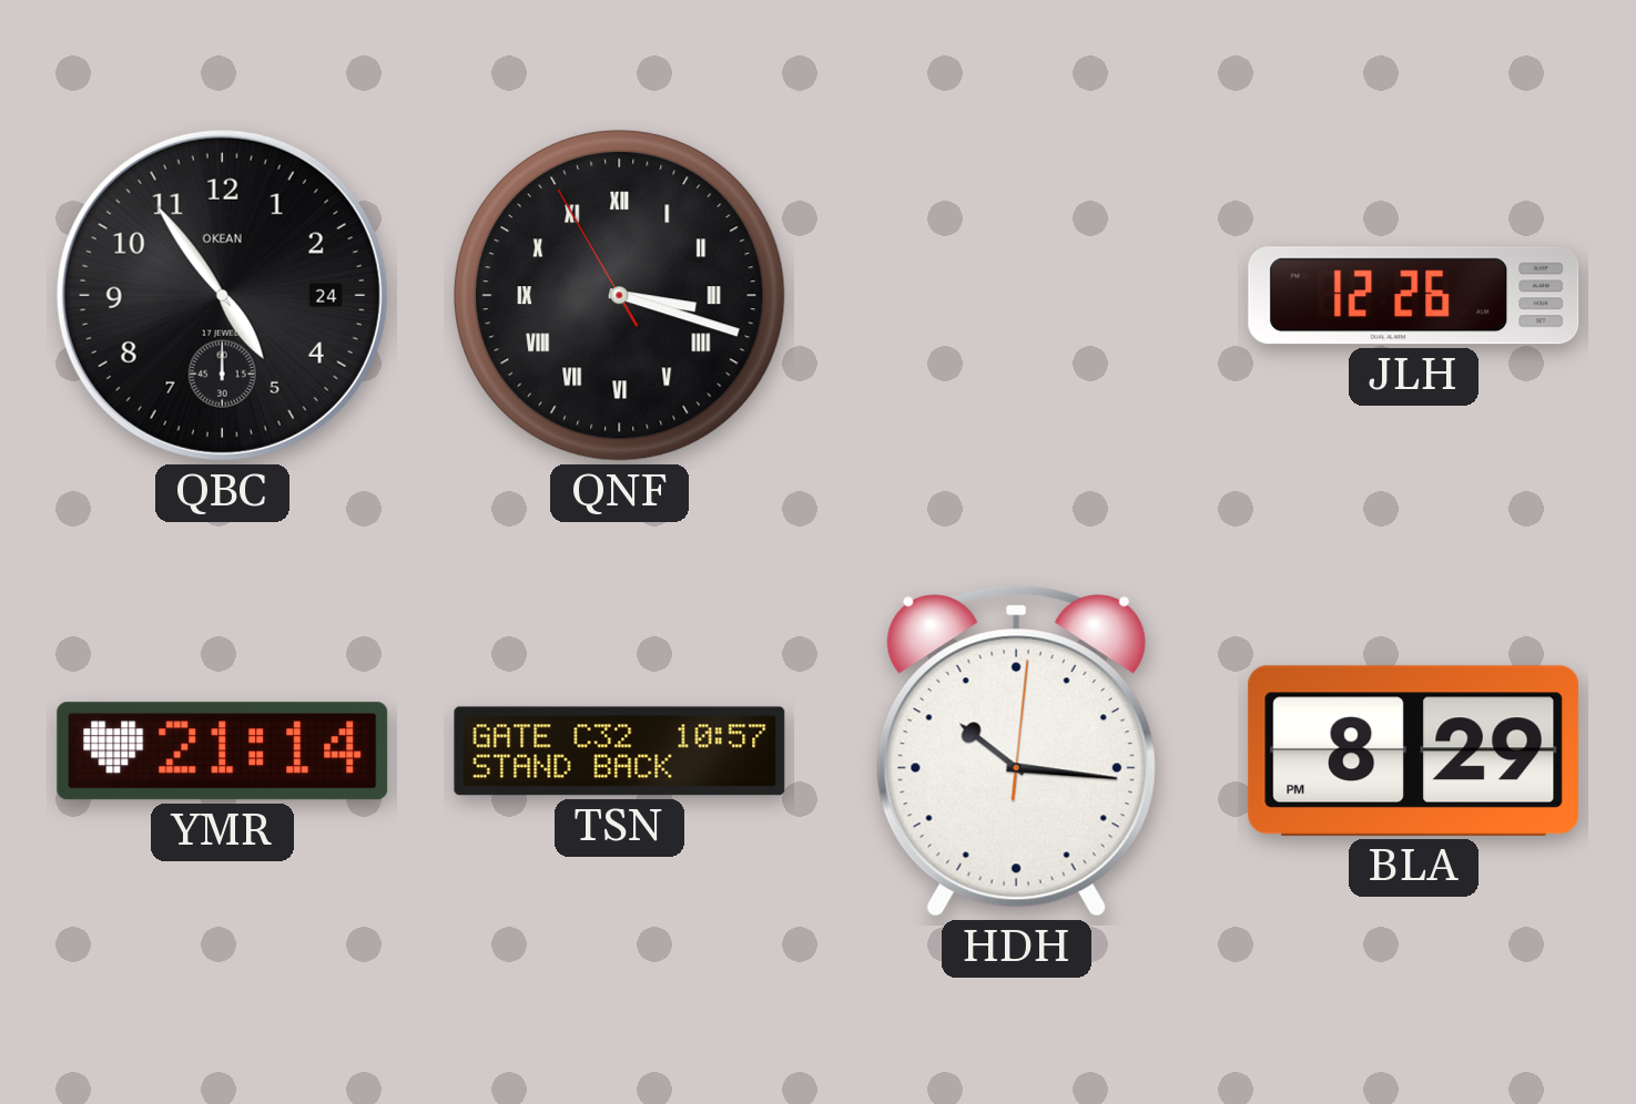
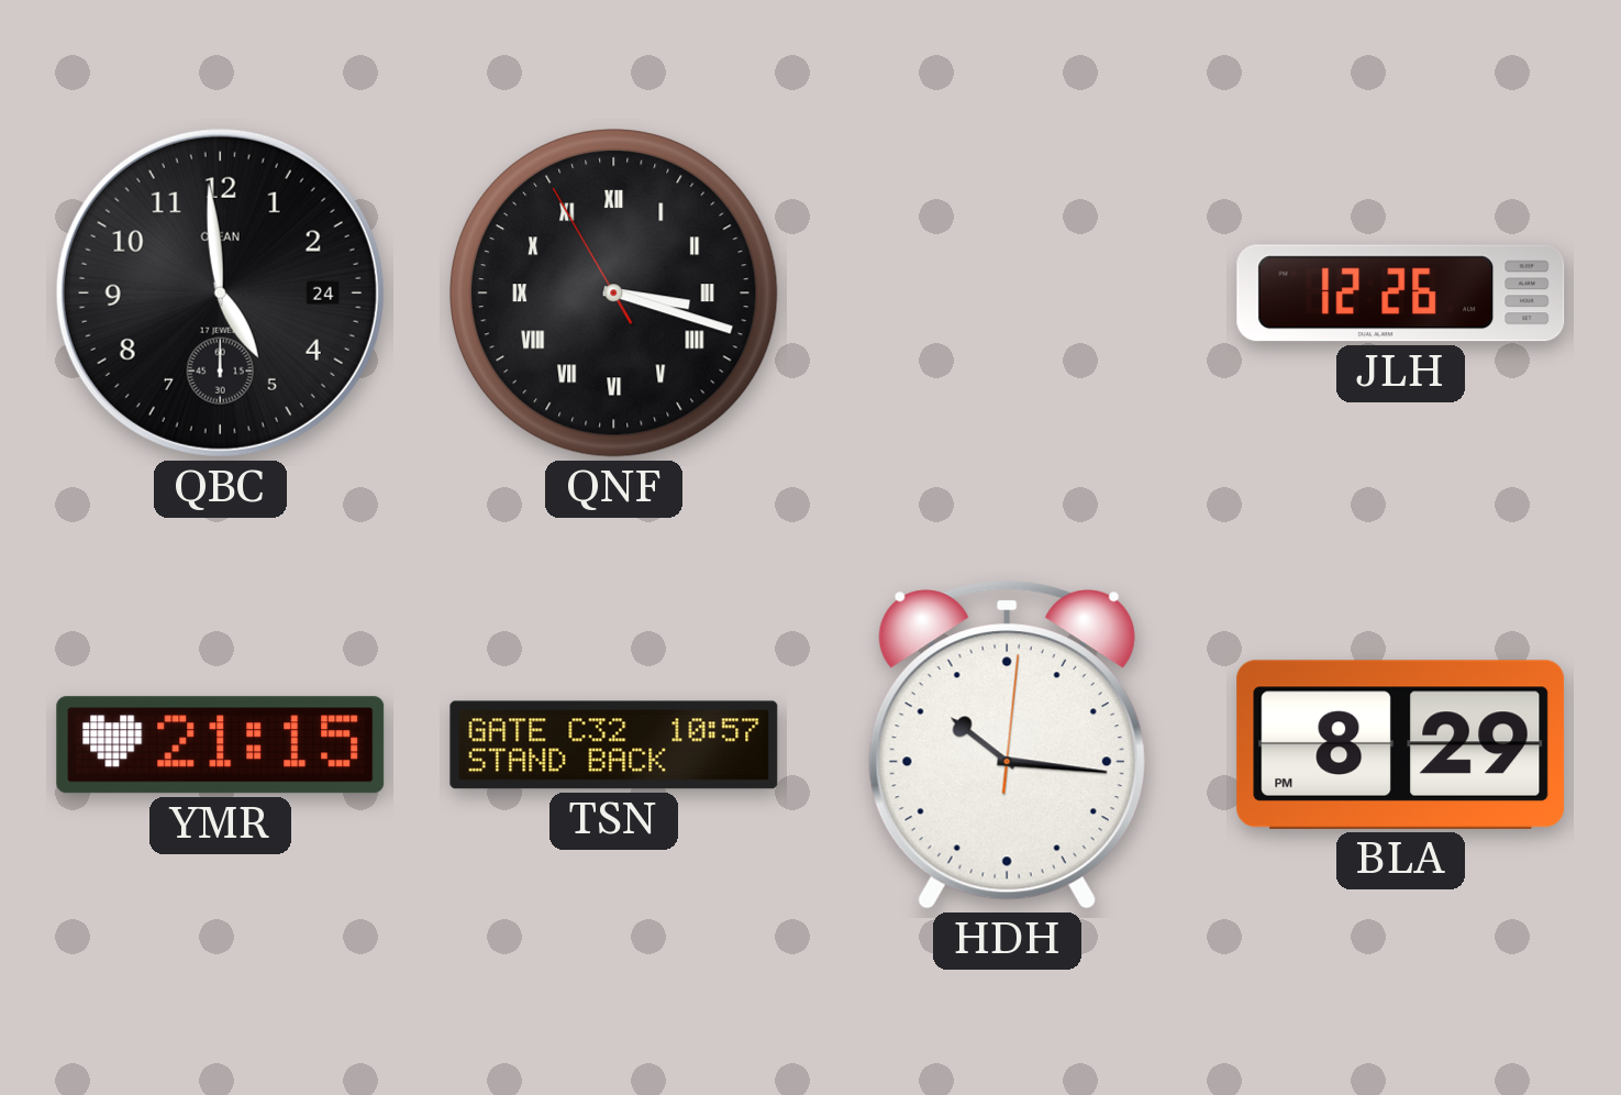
QBC: 4:54 -> 4:59
YMR: 21:14 -> 21:15
